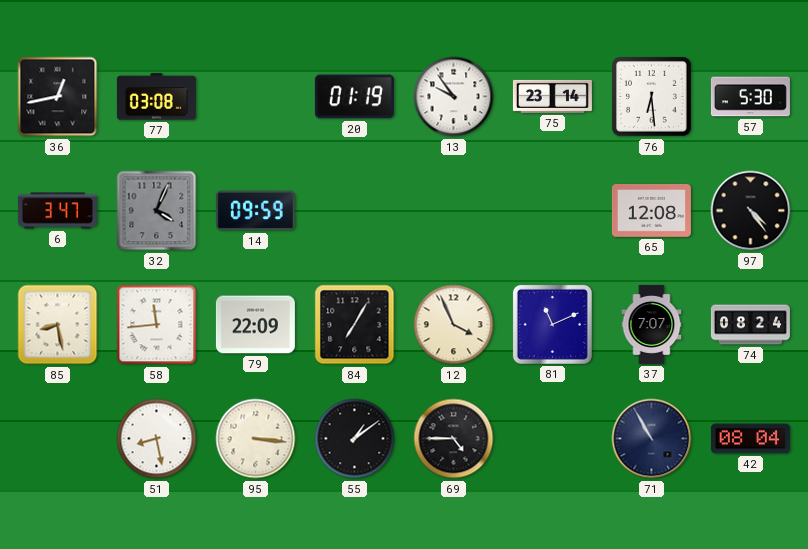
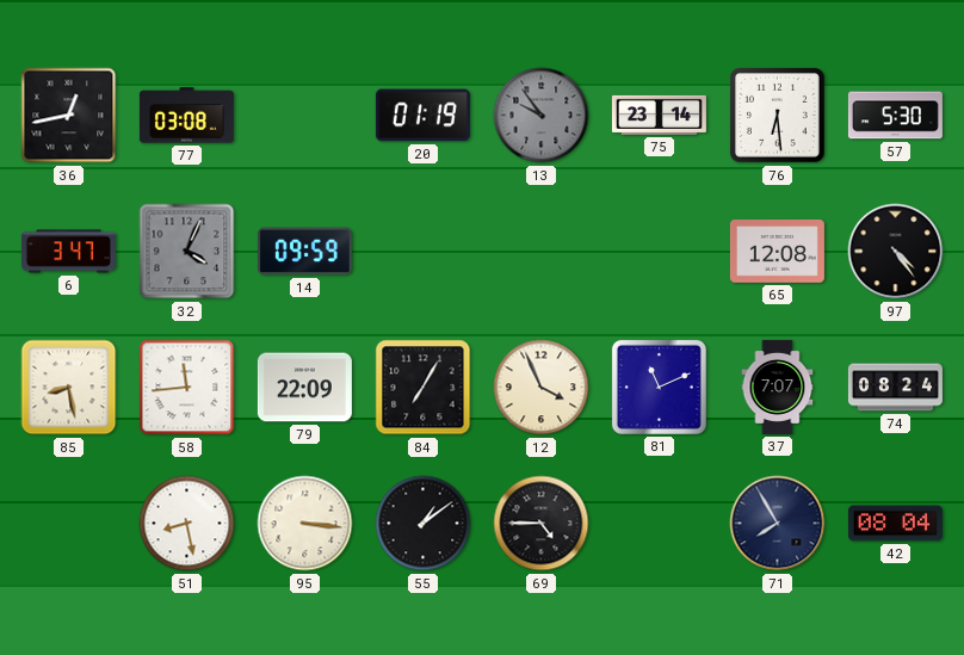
13 dial: white -> grey
71: 10:55 -> 7:55
